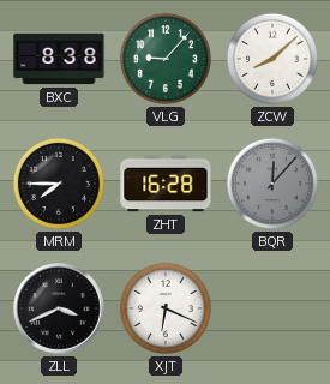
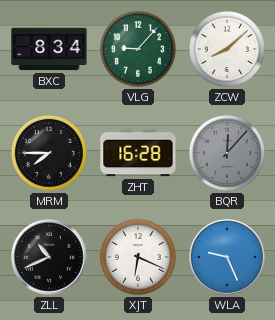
BXC: 8:38 -> 8:34
ZLL: 3:41 -> 10:41
WLA: none -> 9:26
